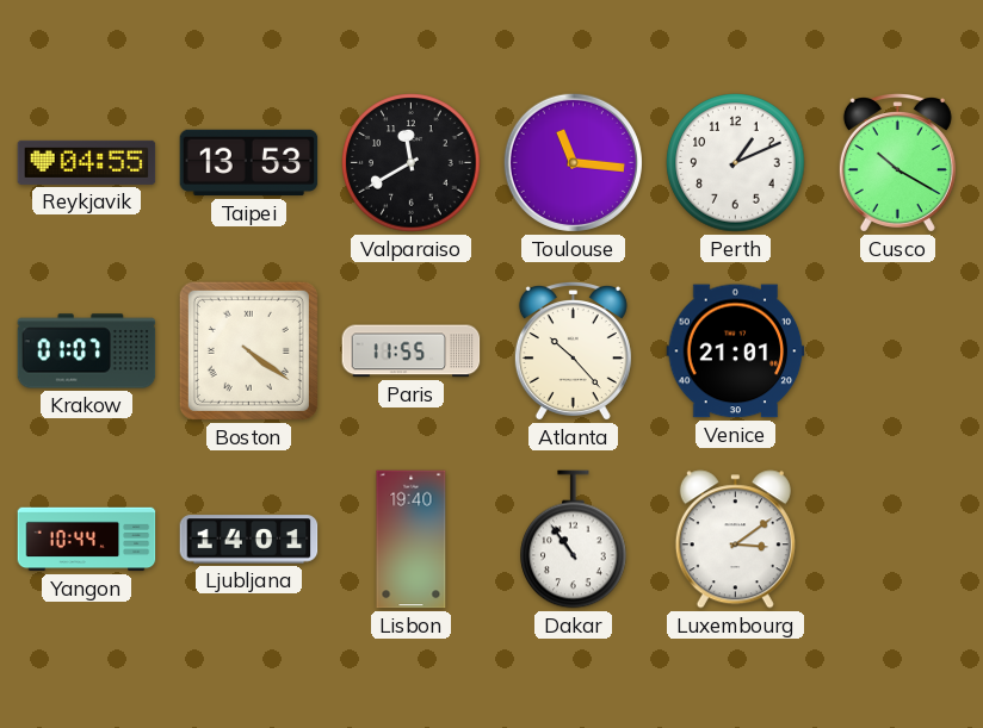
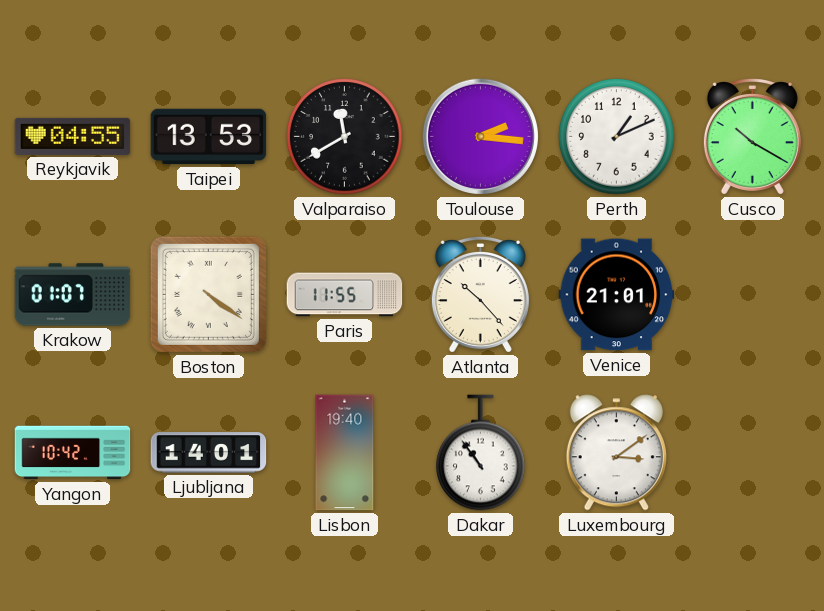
Toulouse: 11:16 -> 2:16
Yangon: 10:44 -> 10:42
